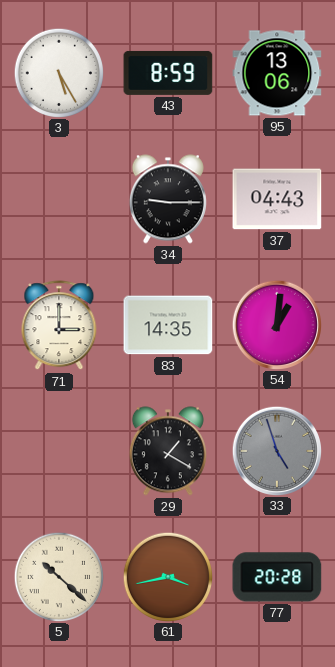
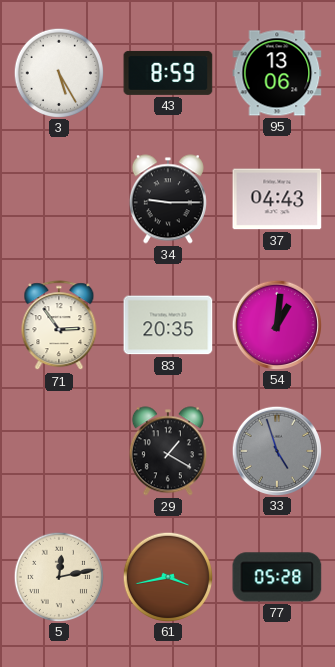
71: 3:00 -> 2:54
83: 14:35 -> 20:35
5: 10:22 -> 12:13
77: 20:28 -> 05:28
